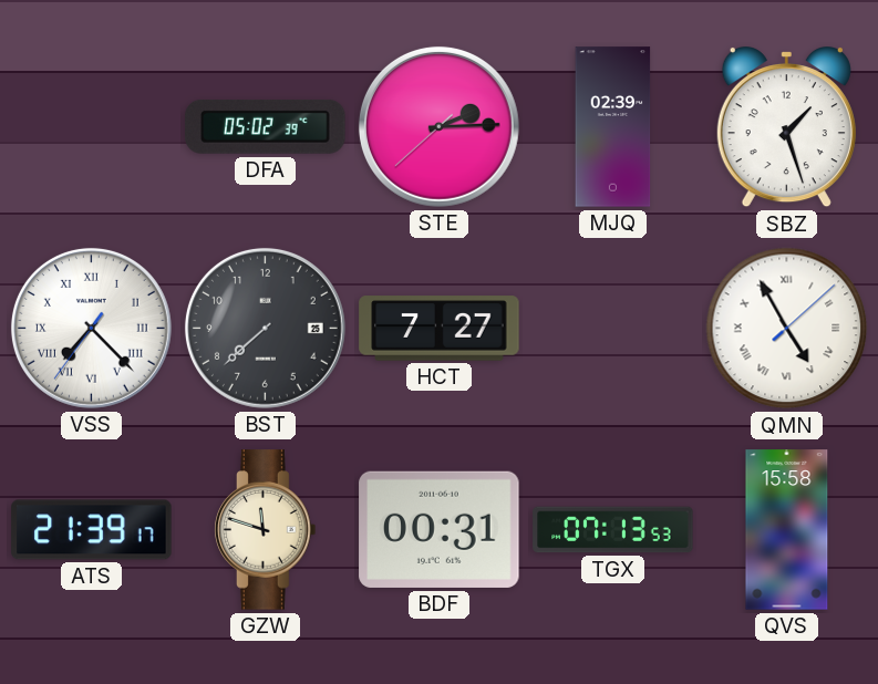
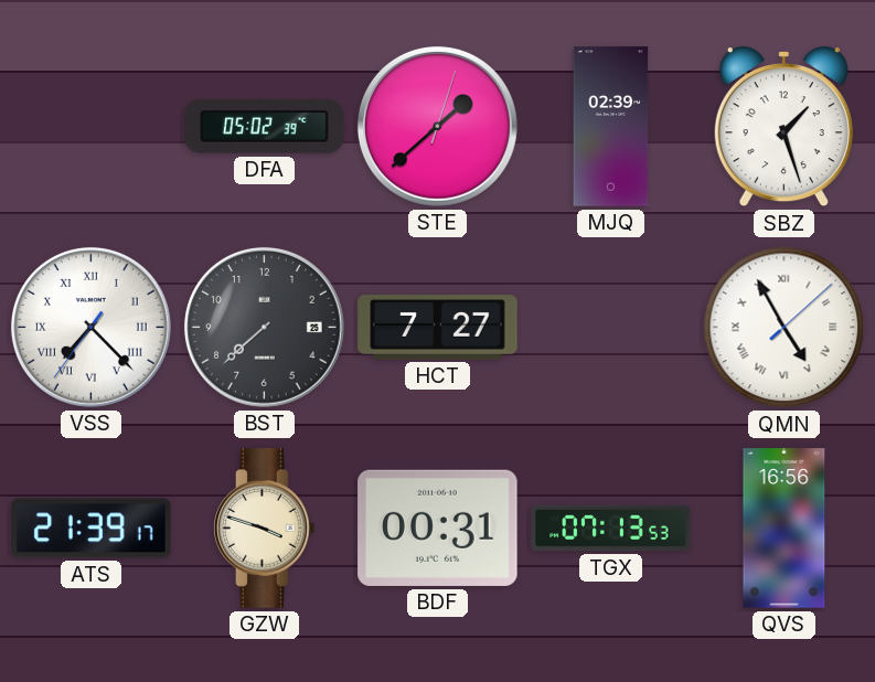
STE: 2:14 -> 1:38
GZW: 11:48 -> 3:48
QVS: 15:58 -> 16:56
